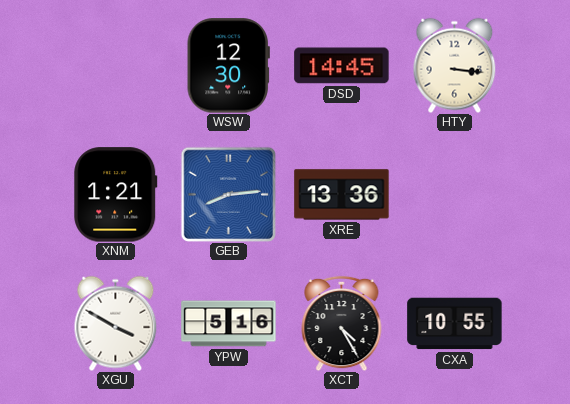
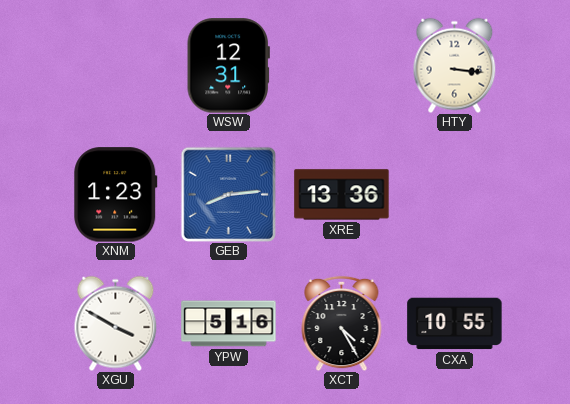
WSW: 12:30 -> 12:31
DSD: 14:45 -> none
XNM: 1:21 -> 1:23
